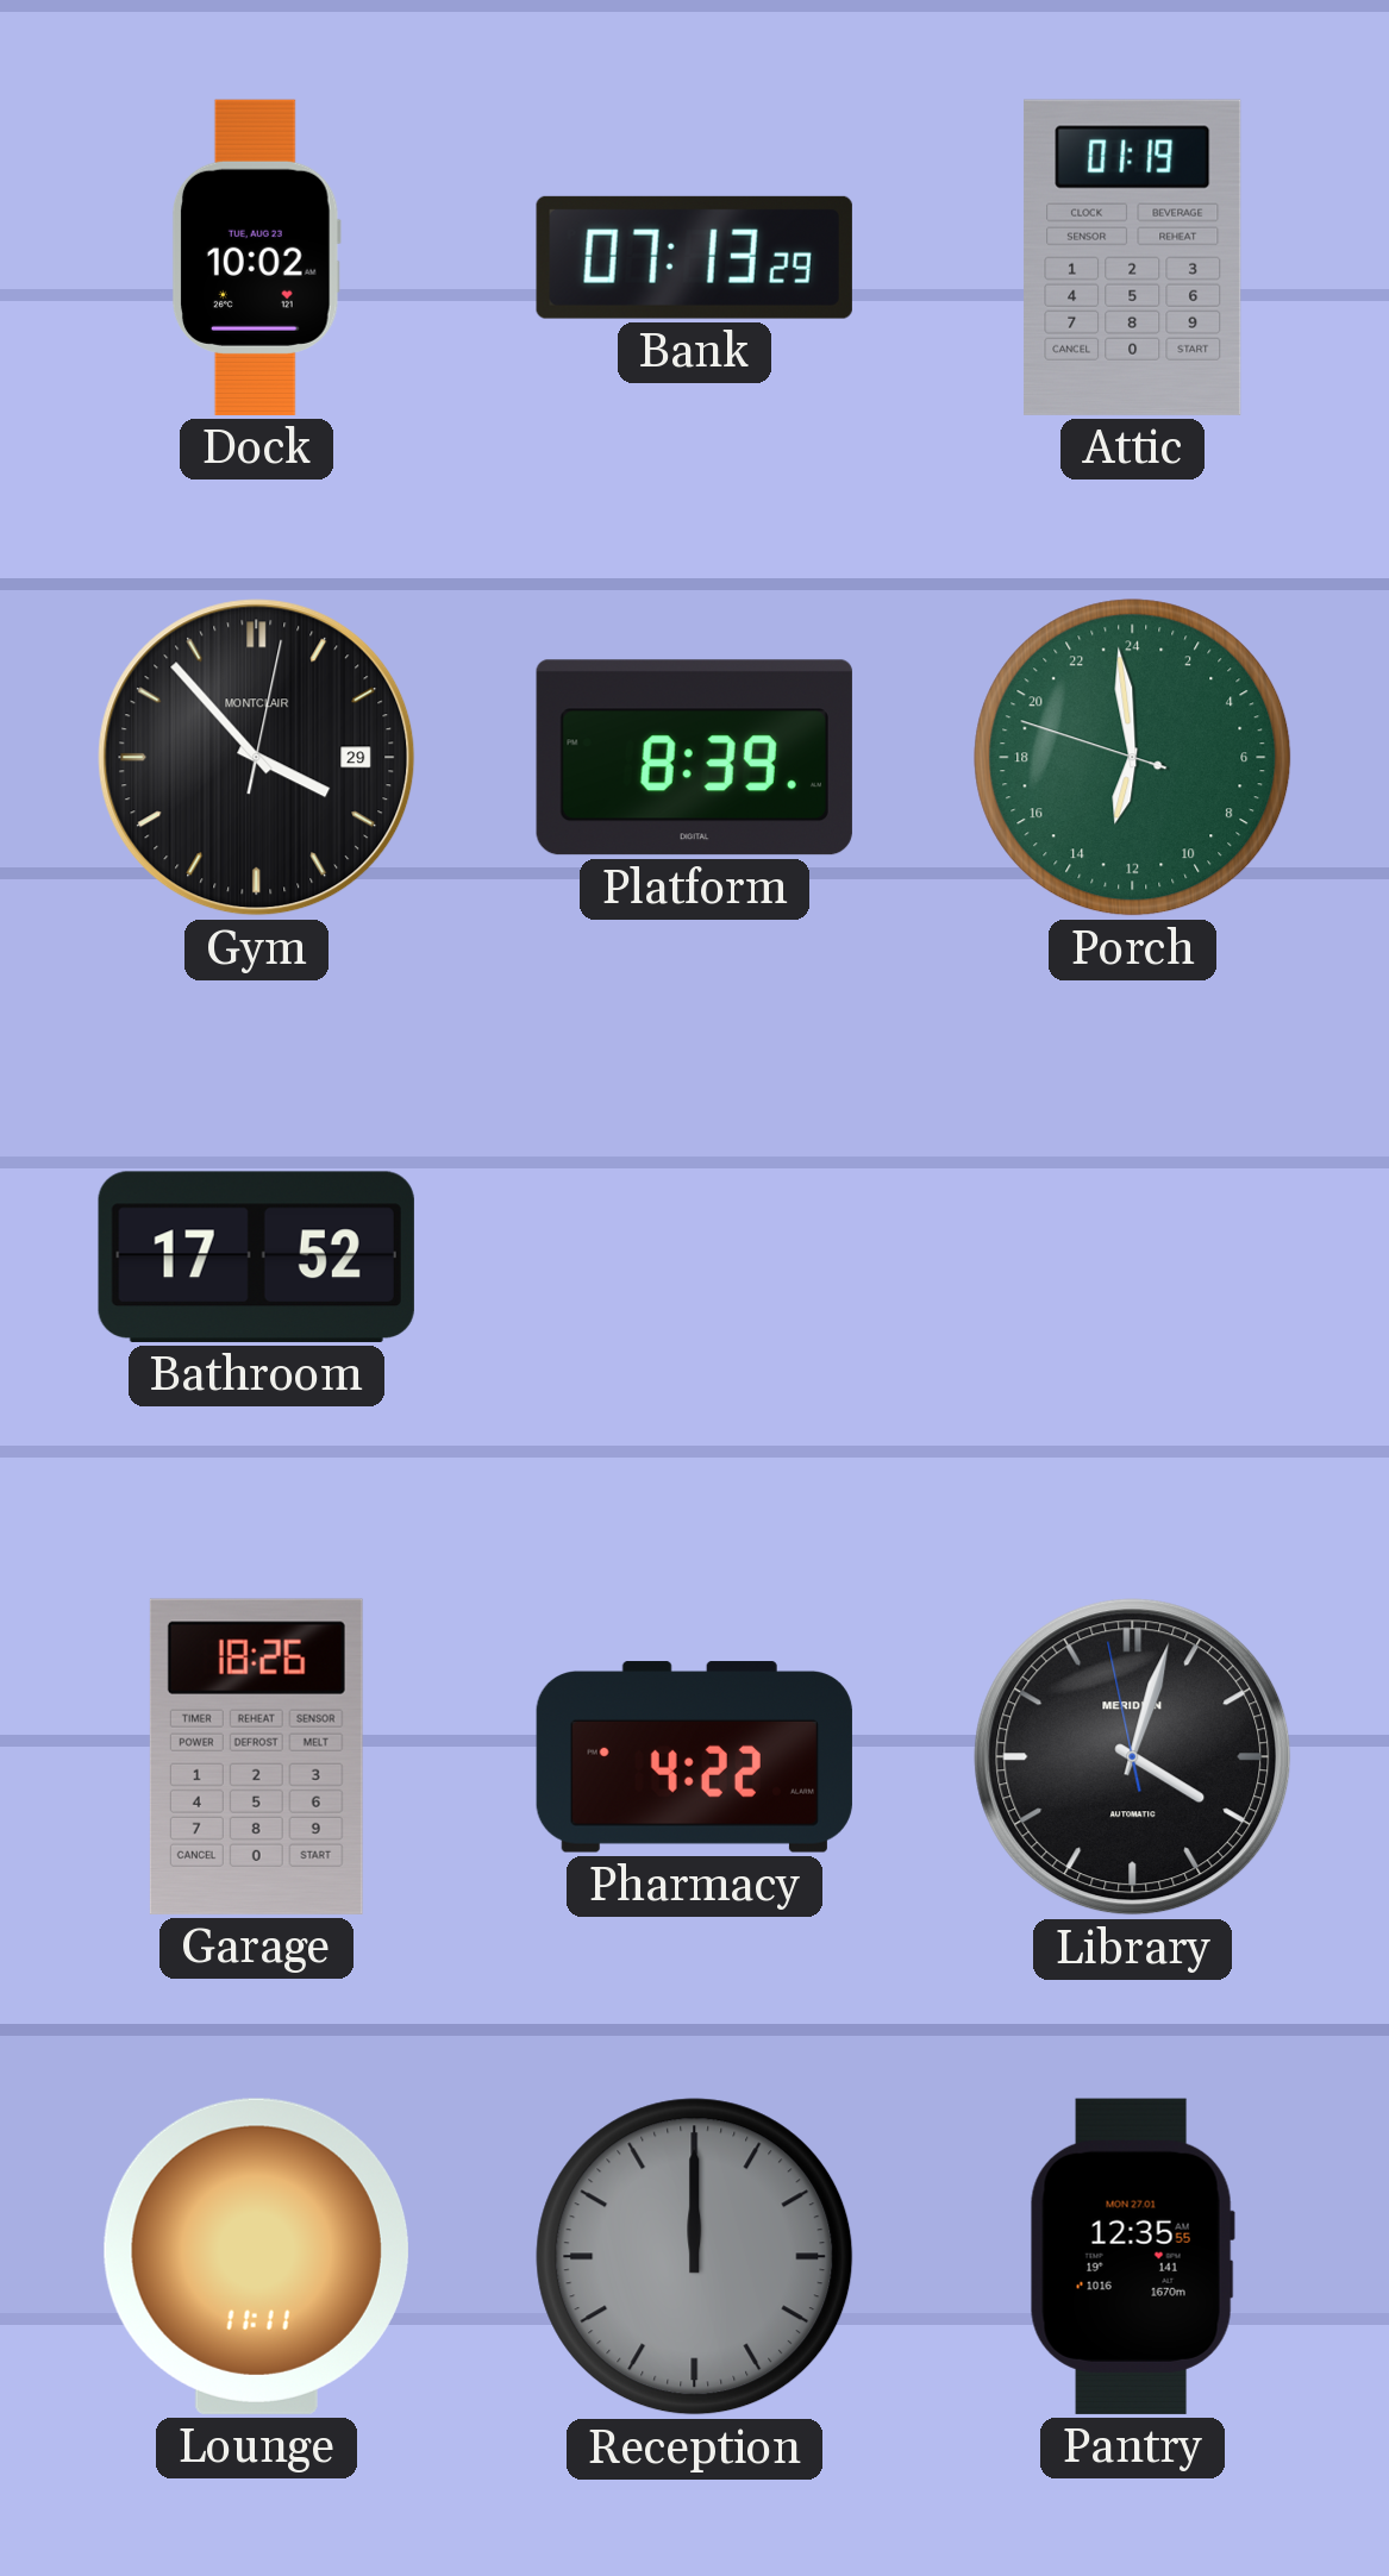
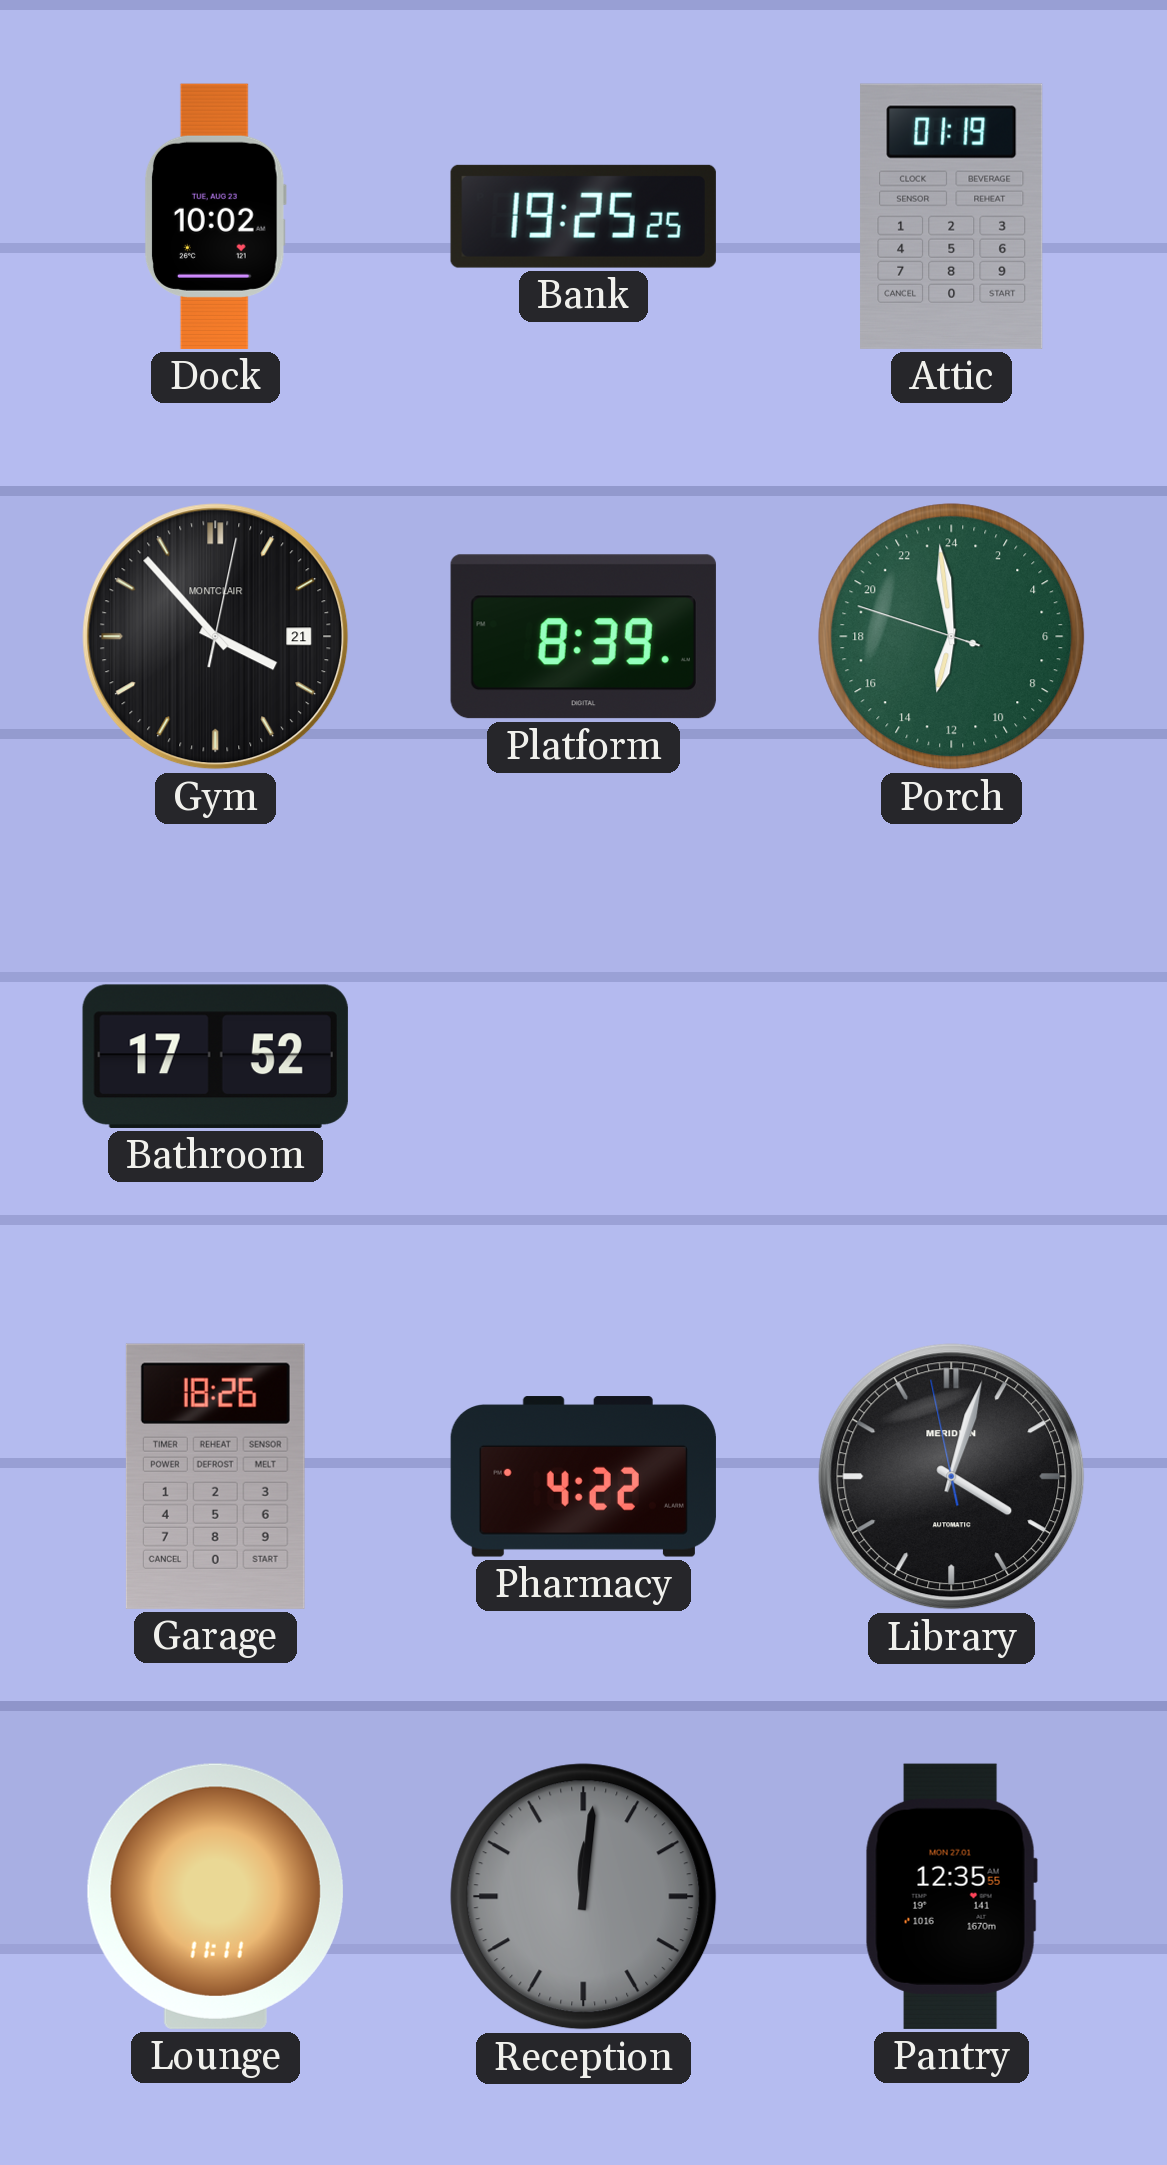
Bank: 07:13 -> 19:25
Gym date: 29 -> 21
Reception: 12:00 -> 12:01
